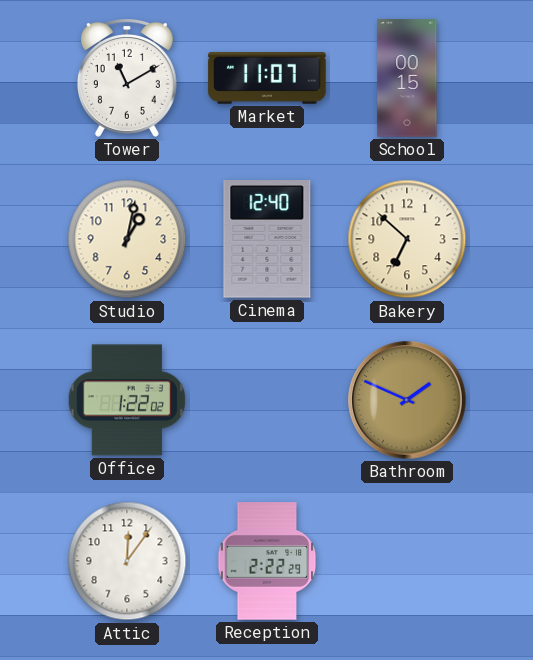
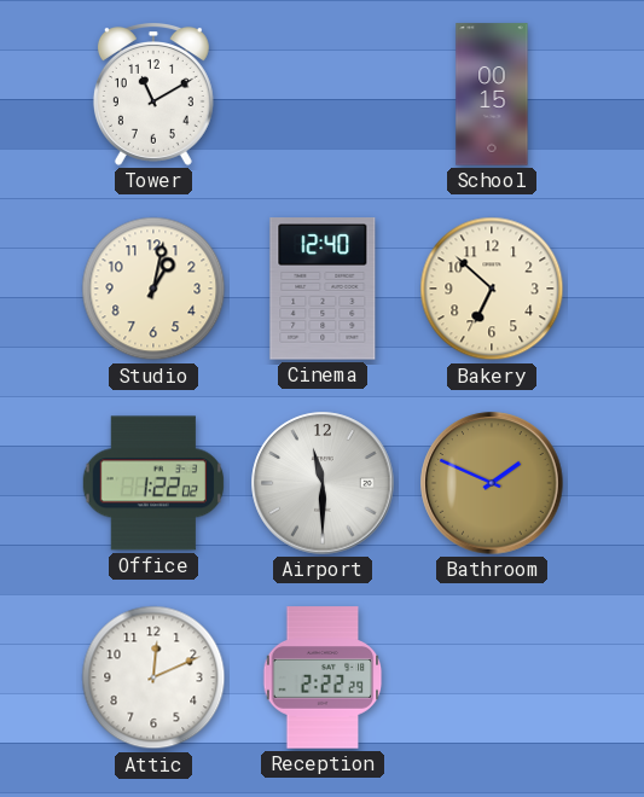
Market: 11:07 -> none
Airport: none -> 11:30
Attic: 12:06 -> 12:11
